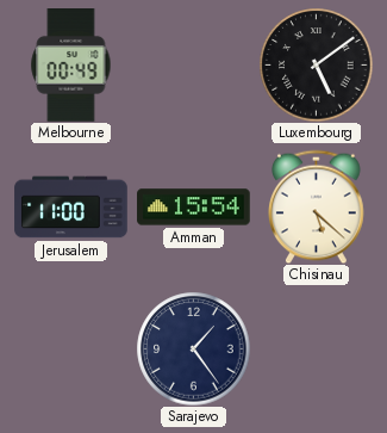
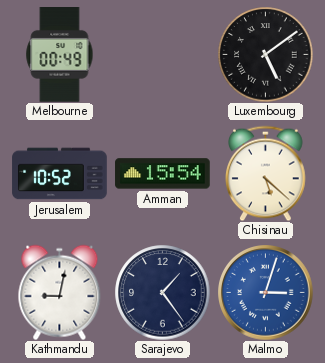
Jerusalem: 11:00 -> 10:52
Kathmandu: none -> 9:02
Malmo: none -> 3:03
